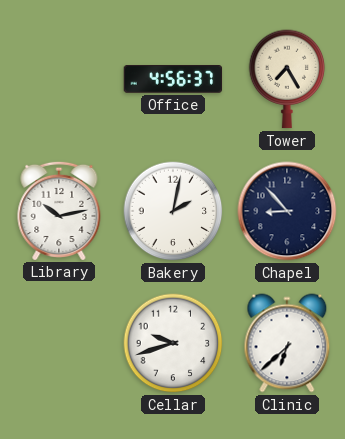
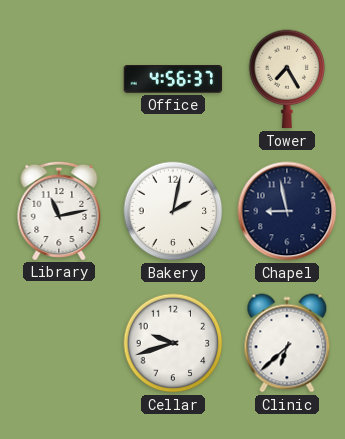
Library: 10:13 -> 11:13
Chapel: 8:53 -> 8:58
